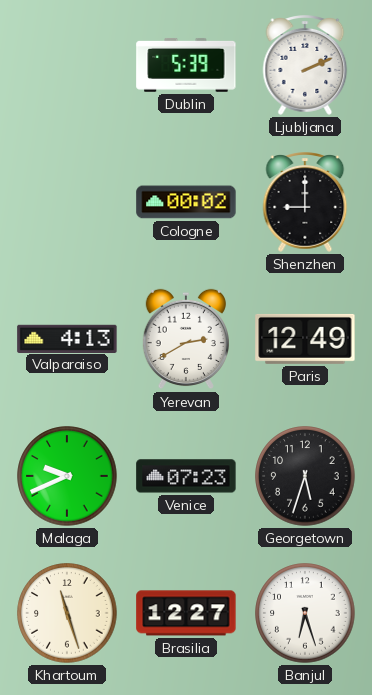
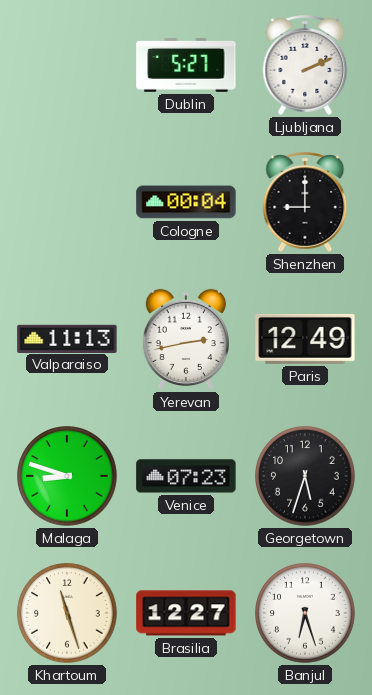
Dublin: 5:39 -> 5:27
Cologne: 00:02 -> 00:04
Valparaiso: 4:13 -> 11:13
Yerevan: 2:40 -> 2:43
Malaga: 9:41 -> 8:48
